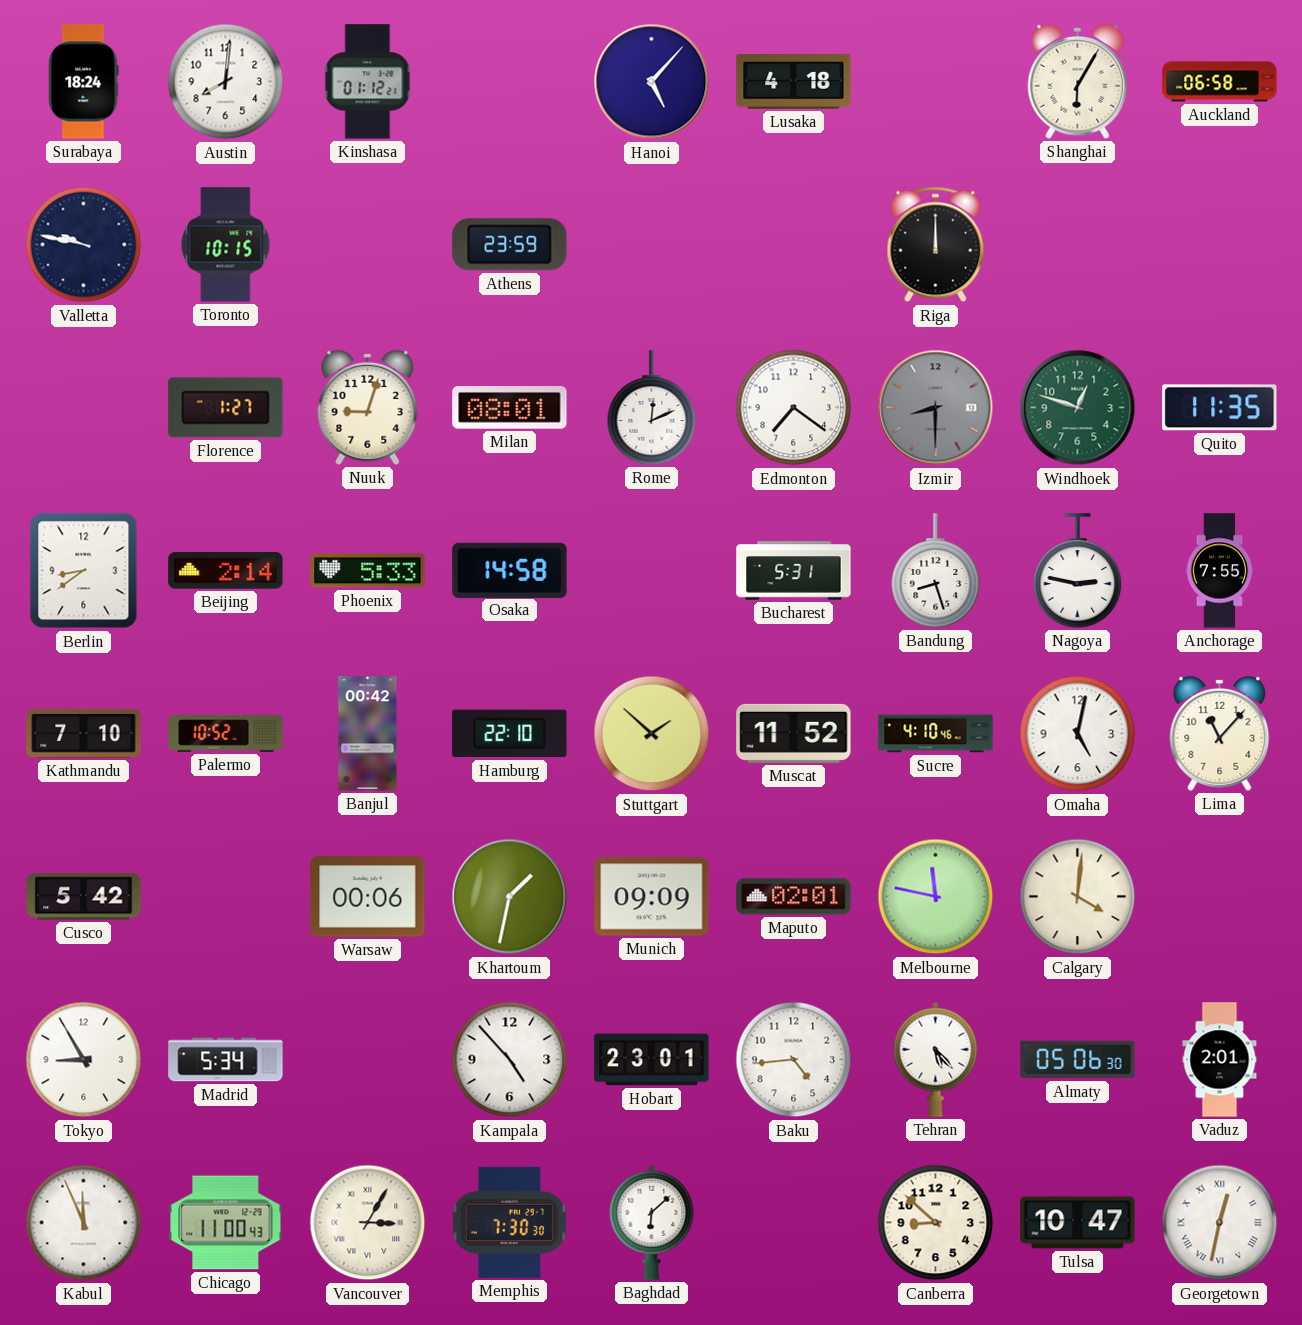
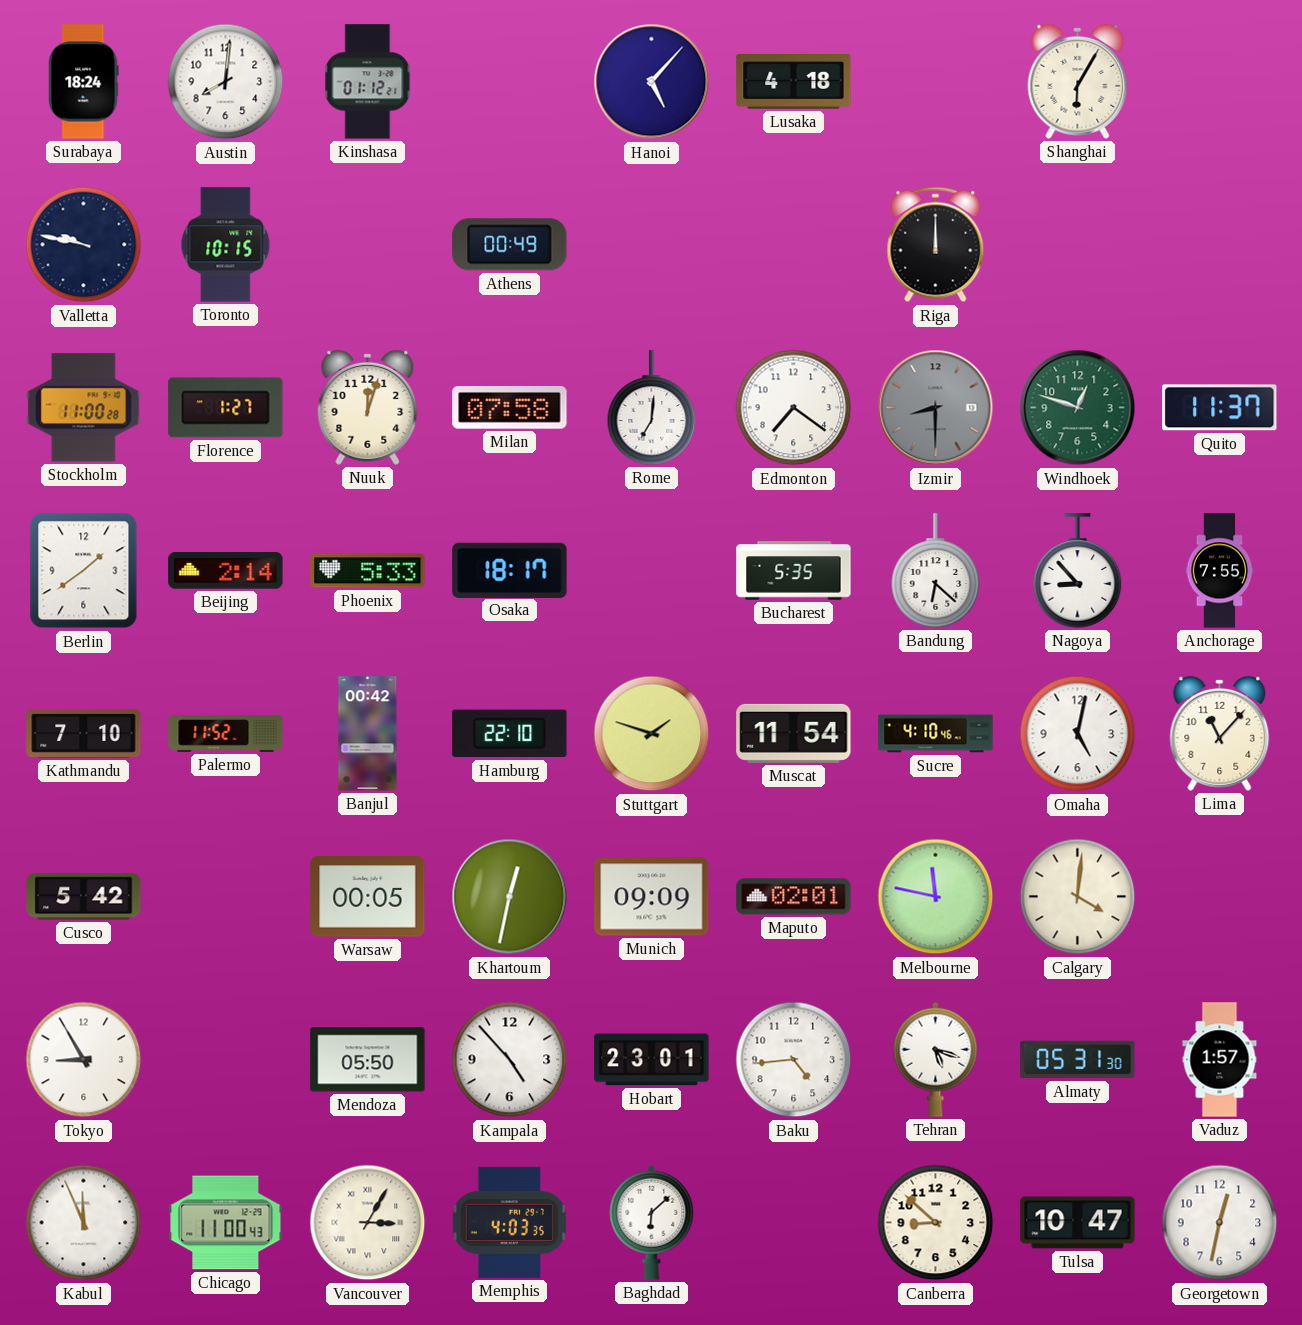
Auckland: 06:58 -> none
Athens: 23:59 -> 00:49
Stockholm: none -> 11:00
Nuuk: 9:03 -> 12:03
Milan: 08:01 -> 07:58
Rome: 12:11 -> 7:01
Quito: 11:35 -> 11:37
Berlin: 8:39 -> 1:39
Osaka: 14:58 -> 18:17
Bucharest: 5:31 -> 5:35
Bandung: 8:27 -> 6:22
Nagoya: 2:47 -> 8:53
Palermo: 10:52 -> 11:52
Stuttgart: 1:52 -> 1:48
Muscat: 11:52 -> 11:54
Warsaw: 00:06 -> 00:05
Khartoum: 1:32 -> 12:32
Madrid: 5:34 -> none
Mendoza: none -> 05:50
Tehran: 5:23 -> 5:18
Almaty: 05:06 -> 05:31
Vaduz: 2:01 -> 1:57
Memphis: 7:30 -> 4:03
Georgetown numerals: Roman -> Arabic
